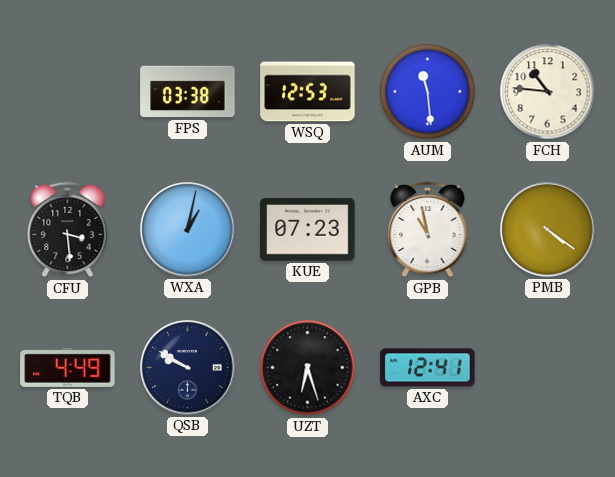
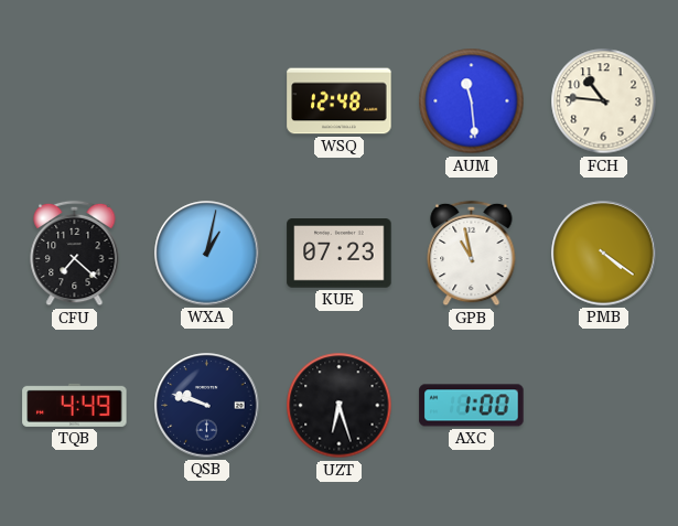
FPS: 03:38 -> none
WSQ: 12:53 -> 12:48
CFU: 3:29 -> 7:22
QSB: 9:50 -> 9:48
AXC: 12:41 -> 1:00
